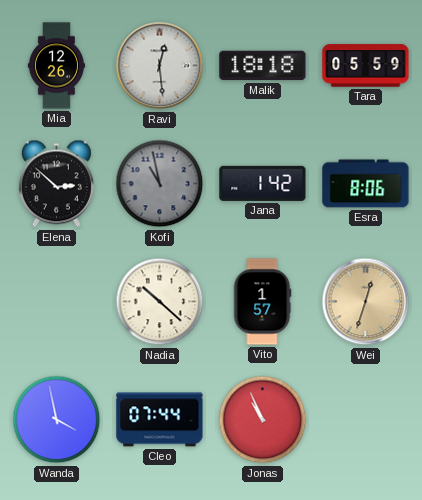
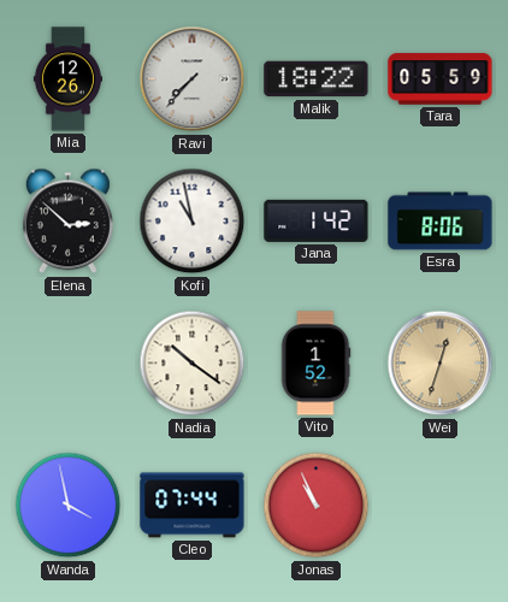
Ravi: 12:29 -> 7:37
Malik: 18:18 -> 18:22
Kofi dial: grey -> white
Nadia: 10:22 -> 10:21
Vito: 1:57 -> 1:52
